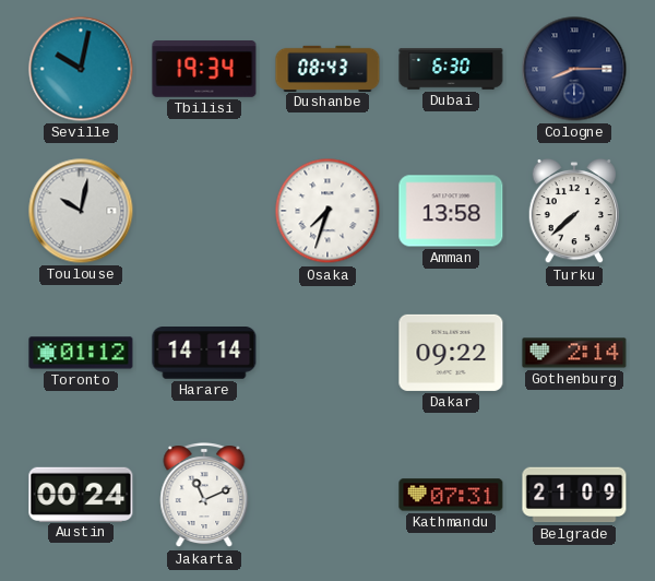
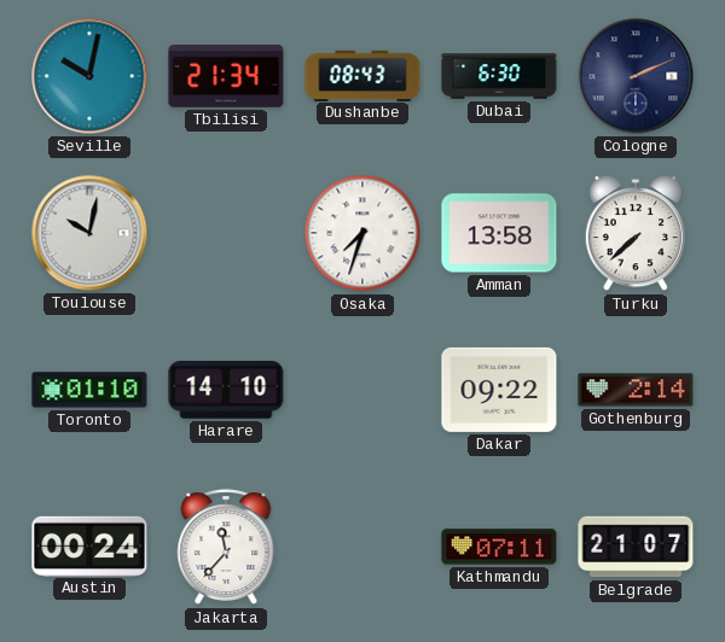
Tbilisi: 19:34 -> 21:34
Cologne: 8:15 -> 2:11
Toronto: 01:12 -> 01:10
Harare: 14:14 -> 14:10
Jakarta: 11:11 -> 11:37
Kathmandu: 07:31 -> 07:11
Belgrade: 21:09 -> 21:07
